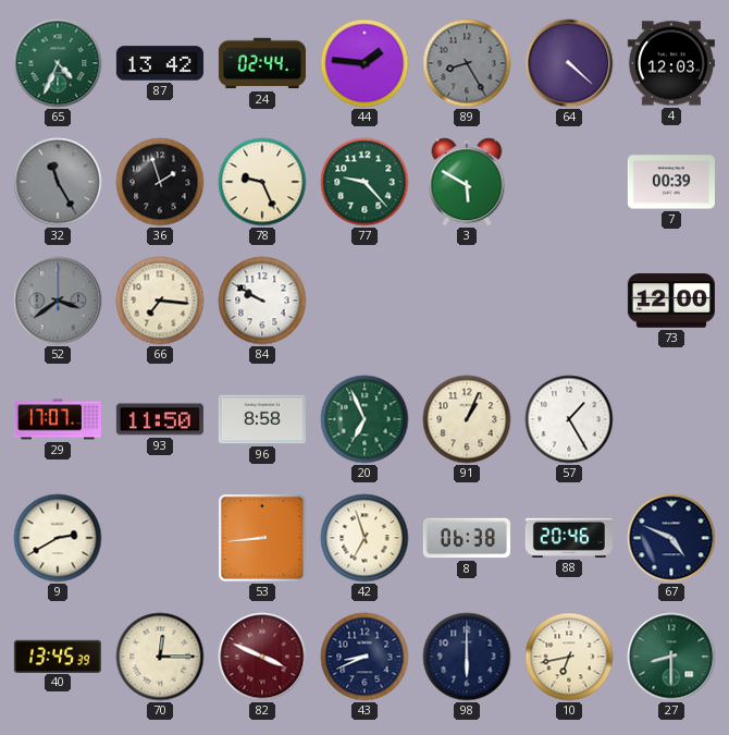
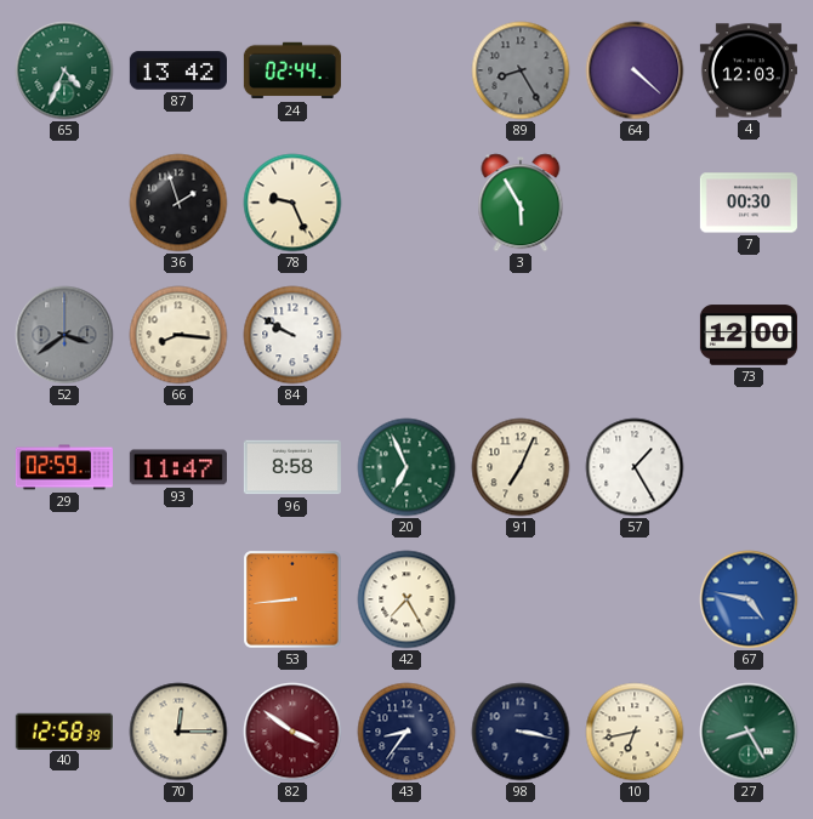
44: 1:46 -> none
32: 11:25 -> none
77: 9:23 -> none
3: 5:50 -> 5:55
7: 00:39 -> 00:30
66: 7:16 -> 8:16
29: 17:07 -> 02:59
93: 11:50 -> 11:47
91: 1:04 -> 7:04
9: 2:40 -> none
42: 6:57 -> 7:25
8: 06:38 -> none
88: 20:46 -> none
67: 4:49 -> 4:47
67 dial: navy -> blue
40: 13:45 -> 12:58
82: 3:49 -> 3:51
43: 8:41 -> 8:36
98: 6:00 -> 3:17
27: 8:30 -> 8:25
